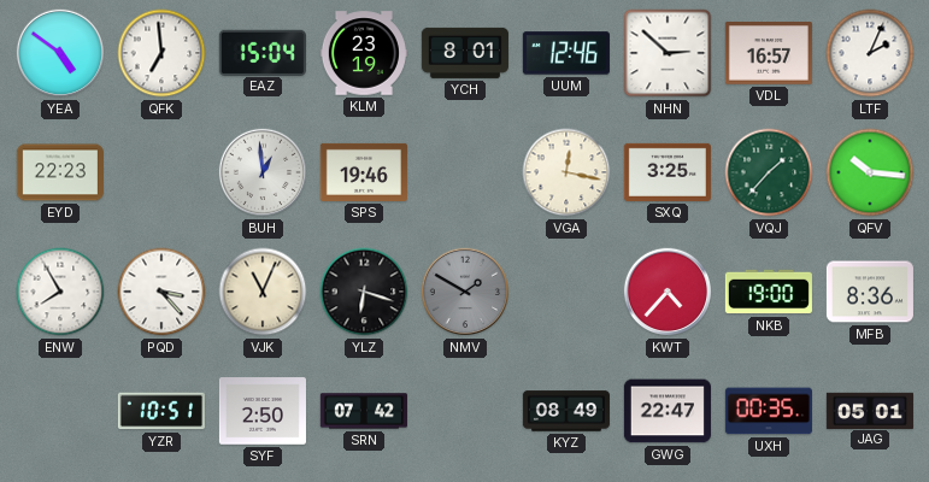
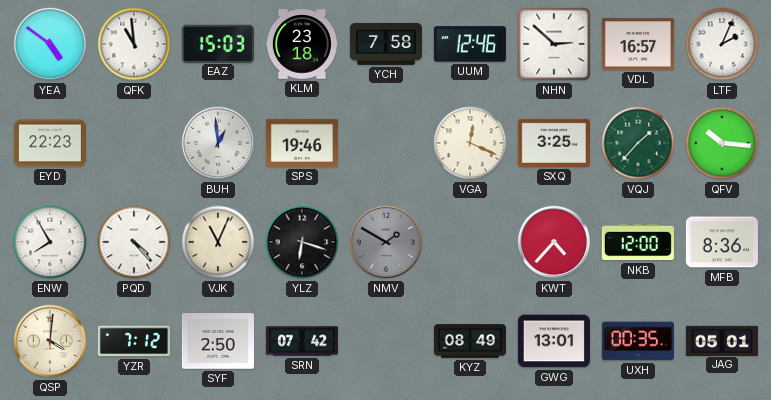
QFK: 6:59 -> 10:59
EAZ: 15:04 -> 15:03
KLM: 23:19 -> 23:18
YCH: 8:01 -> 7:58
VGA: 12:17 -> 12:19
PQD: 3:23 -> 4:23
NKB: 19:00 -> 12:00
QSP: none -> 4:01
YZR: 10:51 -> 7:12
GWG: 22:47 -> 13:01
